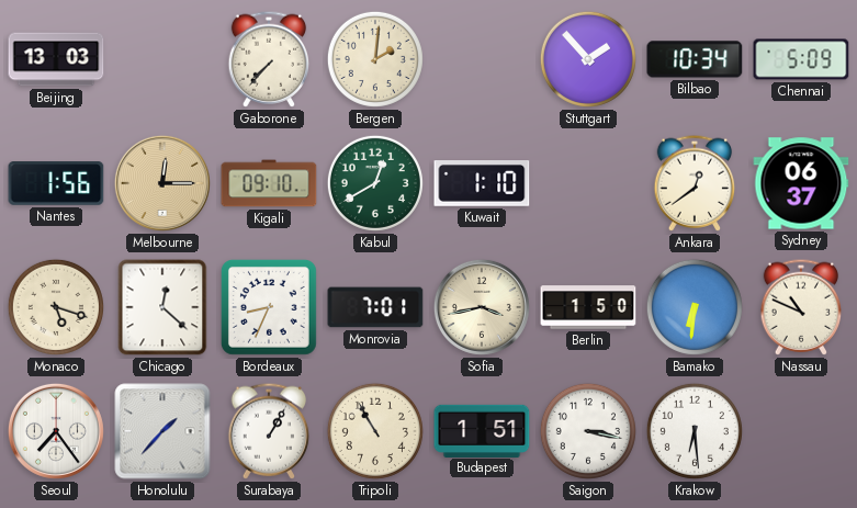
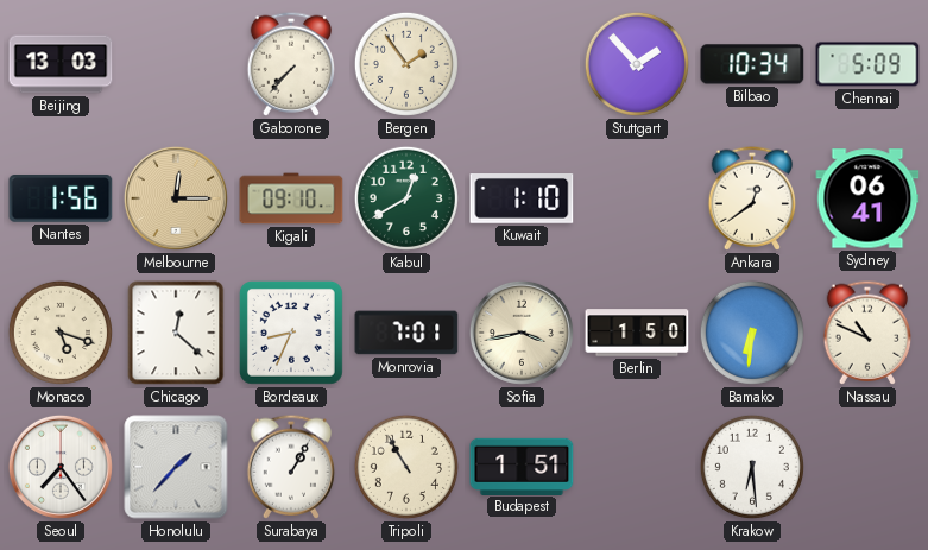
Bergen: 2:01 -> 1:54
Sydney: 06:37 -> 06:41
Saigon: 3:17 -> none
